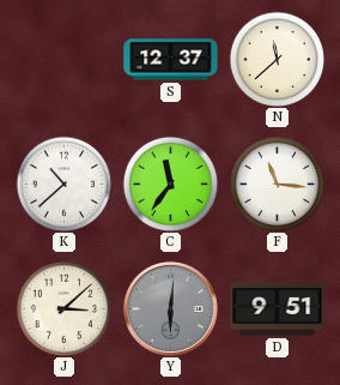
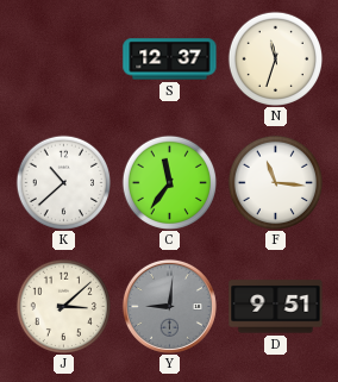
N: 11:38 -> 11:33
Y: 6:01 -> 9:01
